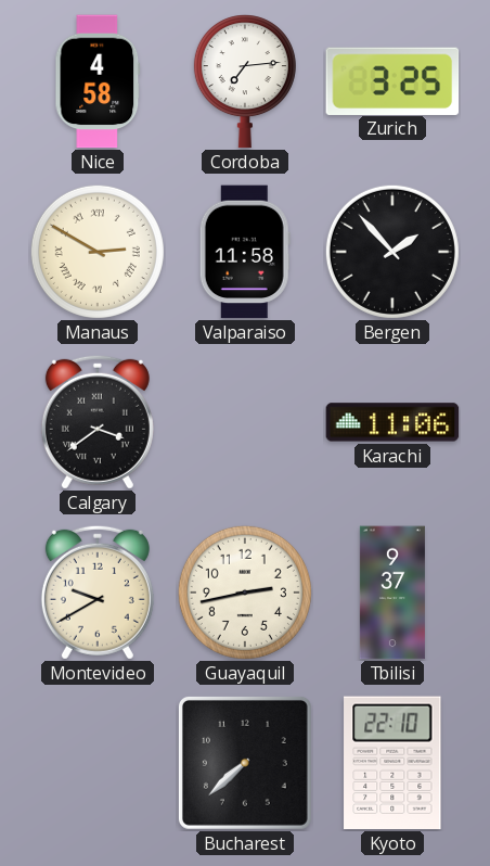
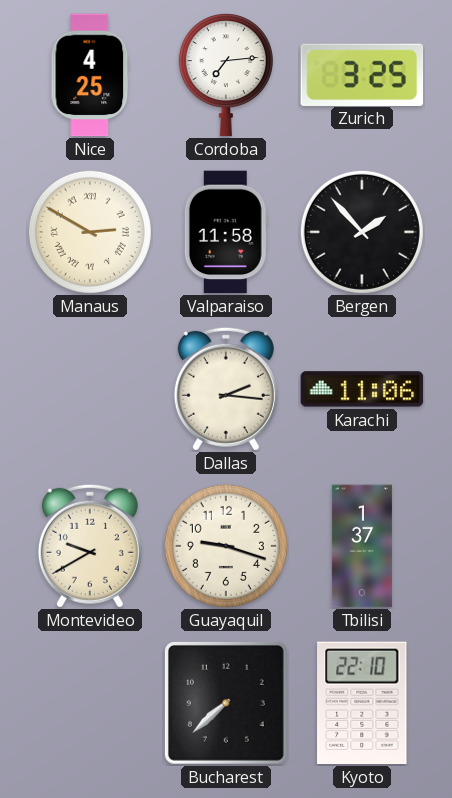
Nice: 4:58 -> 4:25
Calgary: 3:39 -> none
Dallas: none -> 2:16
Guayaquil: 2:43 -> 9:18
Tbilisi: 9:37 -> 1:37
